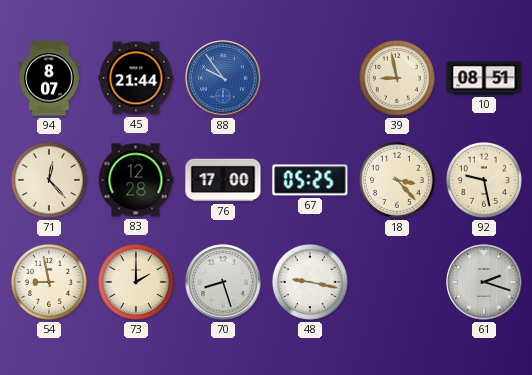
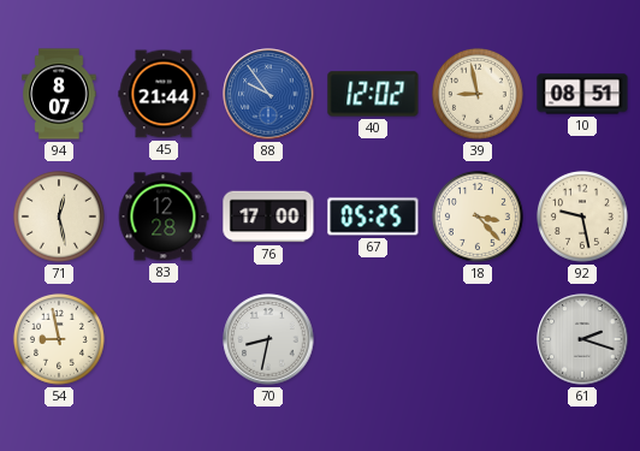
40: none -> 12:02
71: 12:23 -> 12:28
73: 2:00 -> none
70: 8:27 -> 8:32
48: 9:17 -> none
